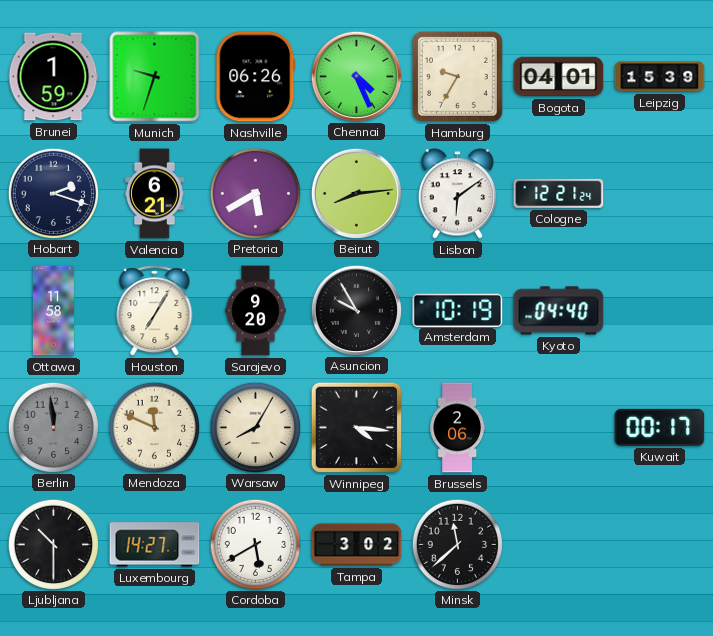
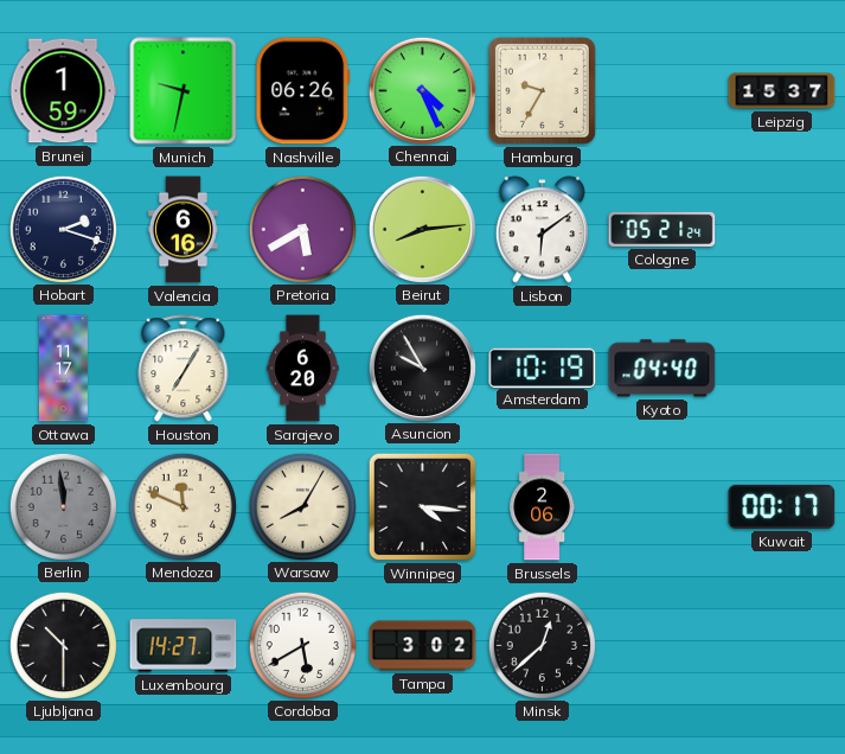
Munich: 9:33 -> 9:32
Bogota: 04:01 -> none
Leipzig: 15:39 -> 15:37
Valencia: 6:21 -> 6:16
Cologne: 12:21 -> 05:21
Ottawa: 11:58 -> 11:17
Sarajevo: 9:20 -> 6:20
Minsk: 11:38 -> 12:38
